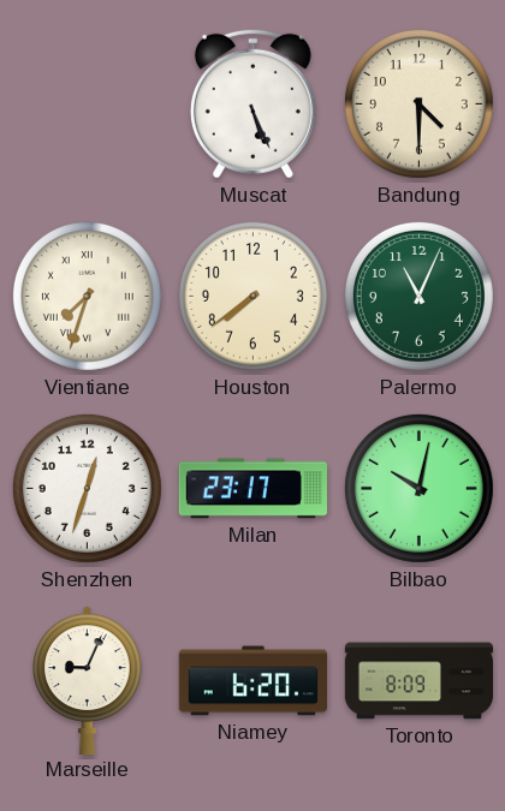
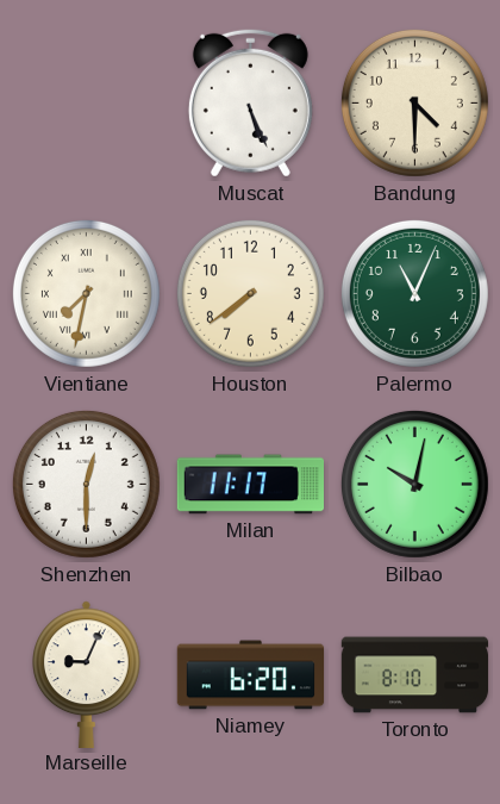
Vientiane: 7:33 -> 7:32
Shenzhen: 12:33 -> 12:30
Milan: 23:17 -> 11:17
Toronto: 8:09 -> 8:10
